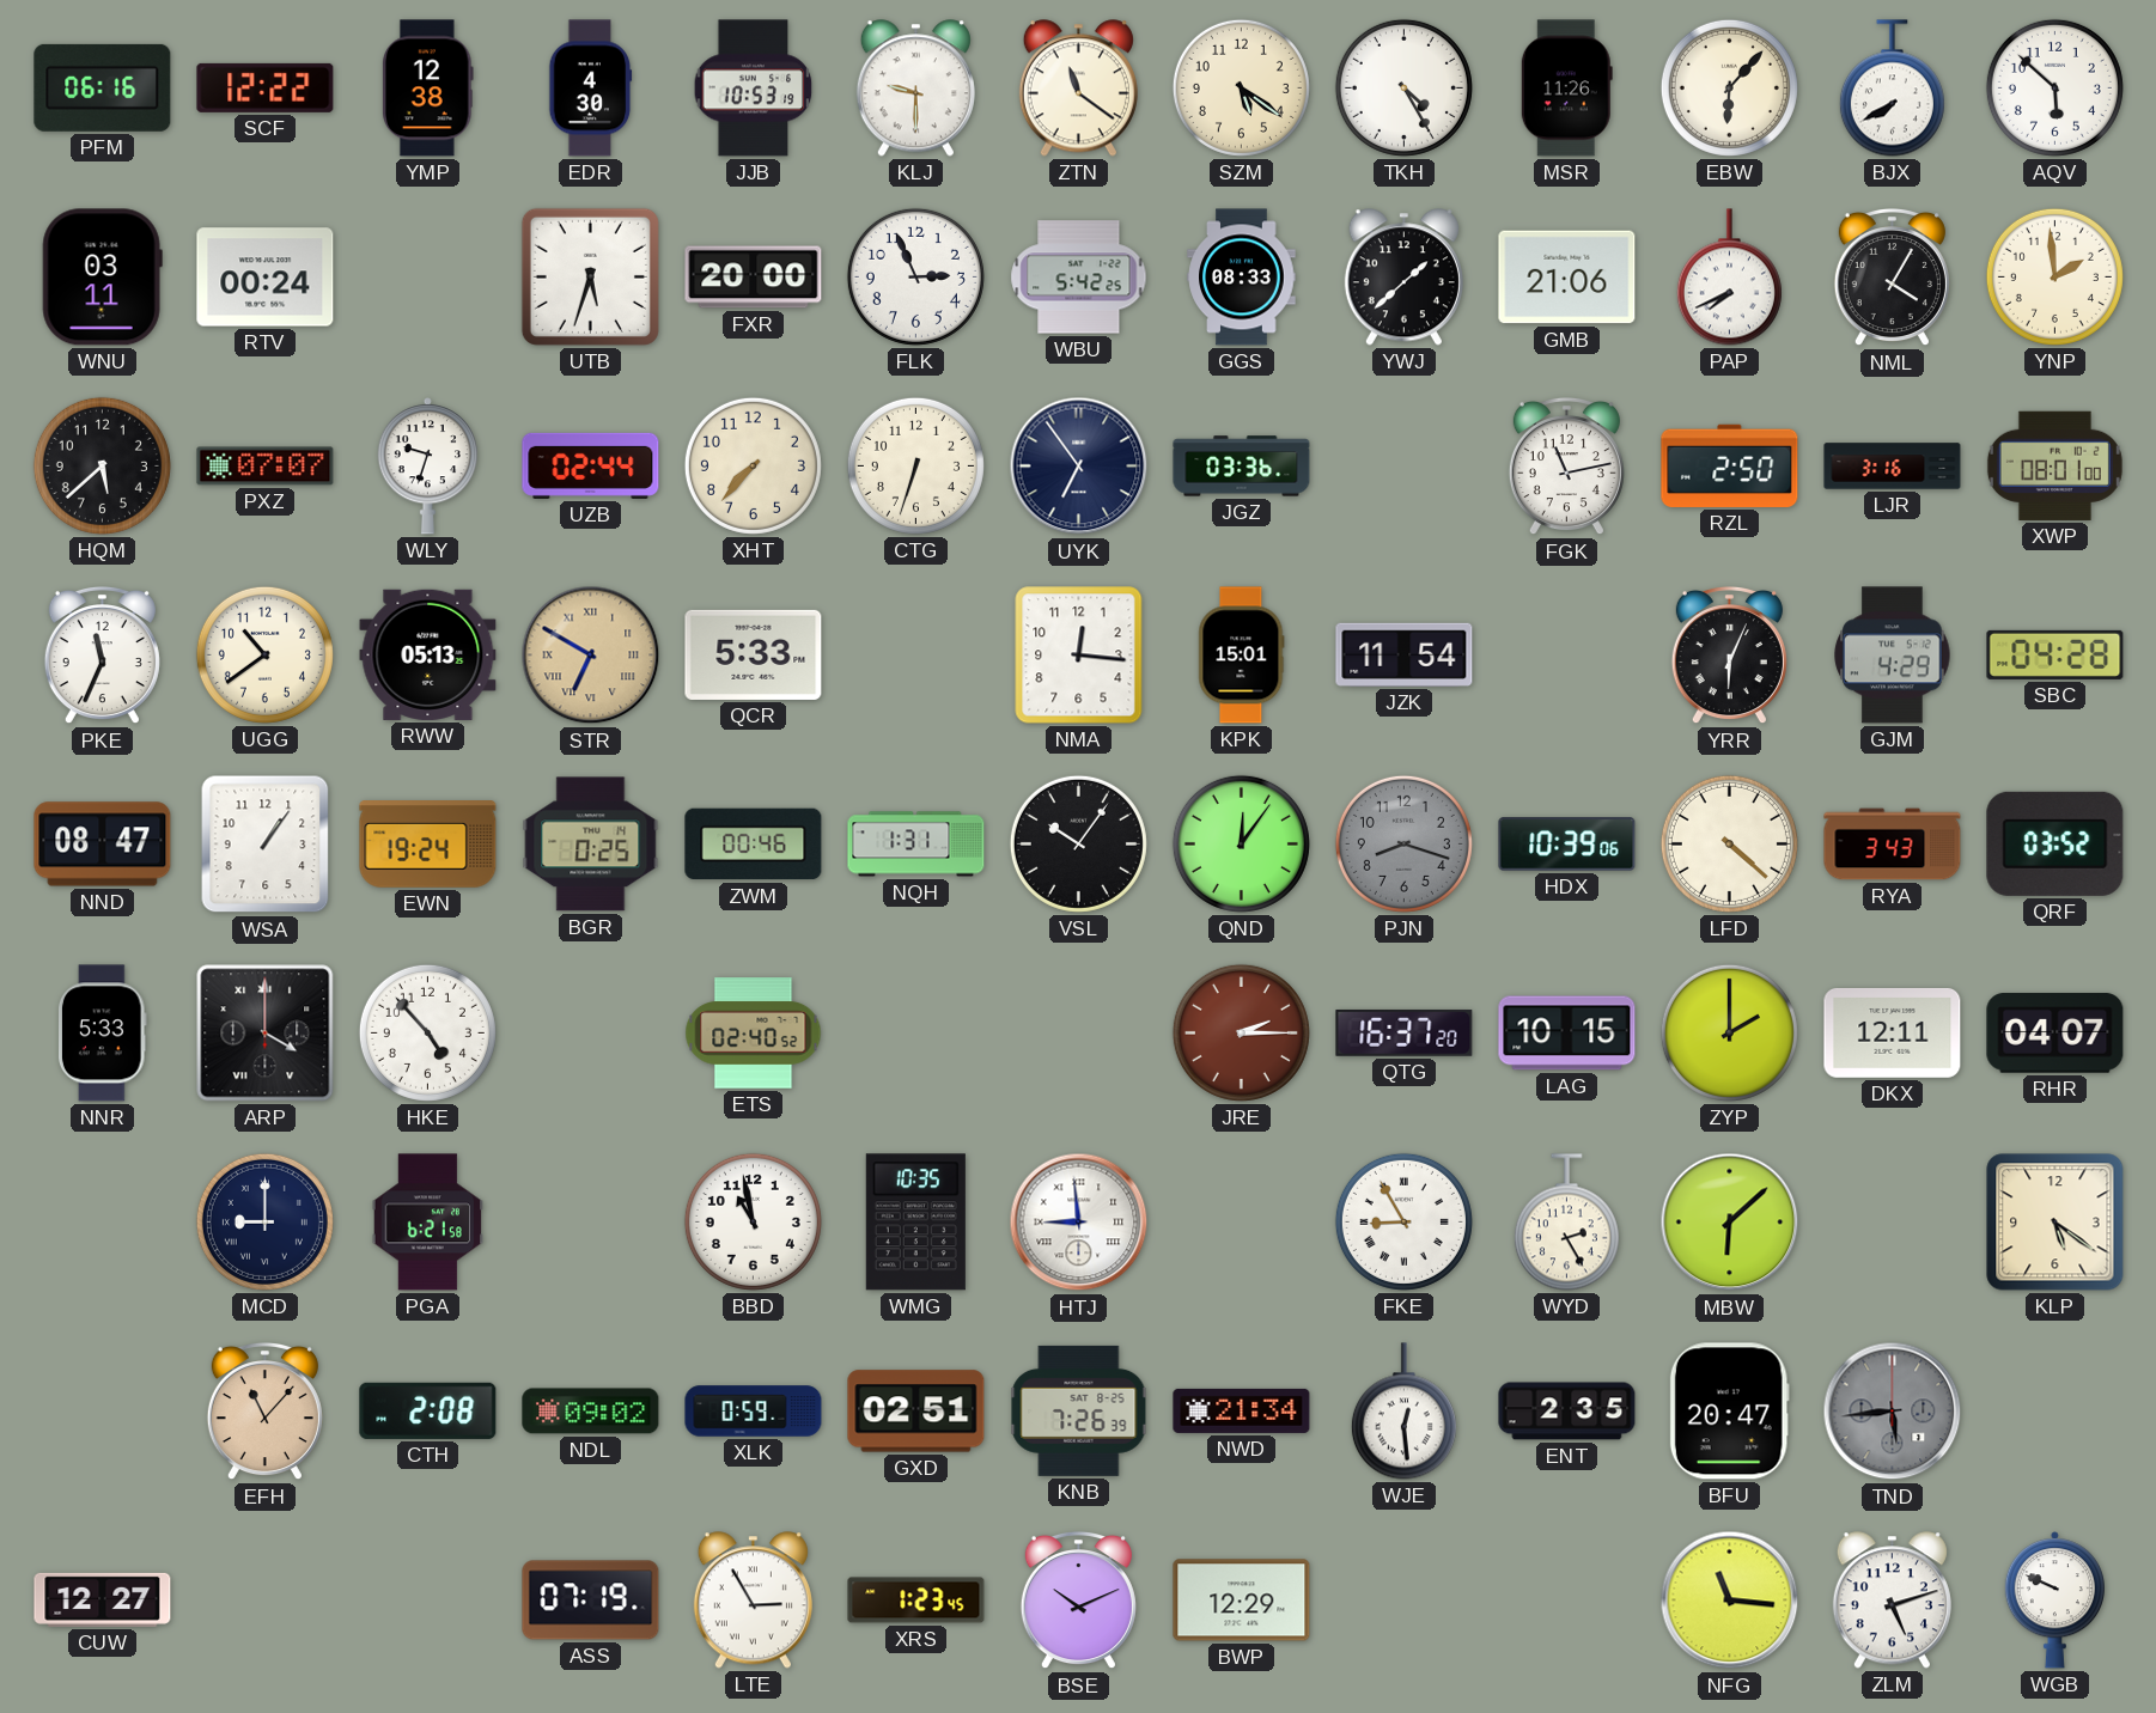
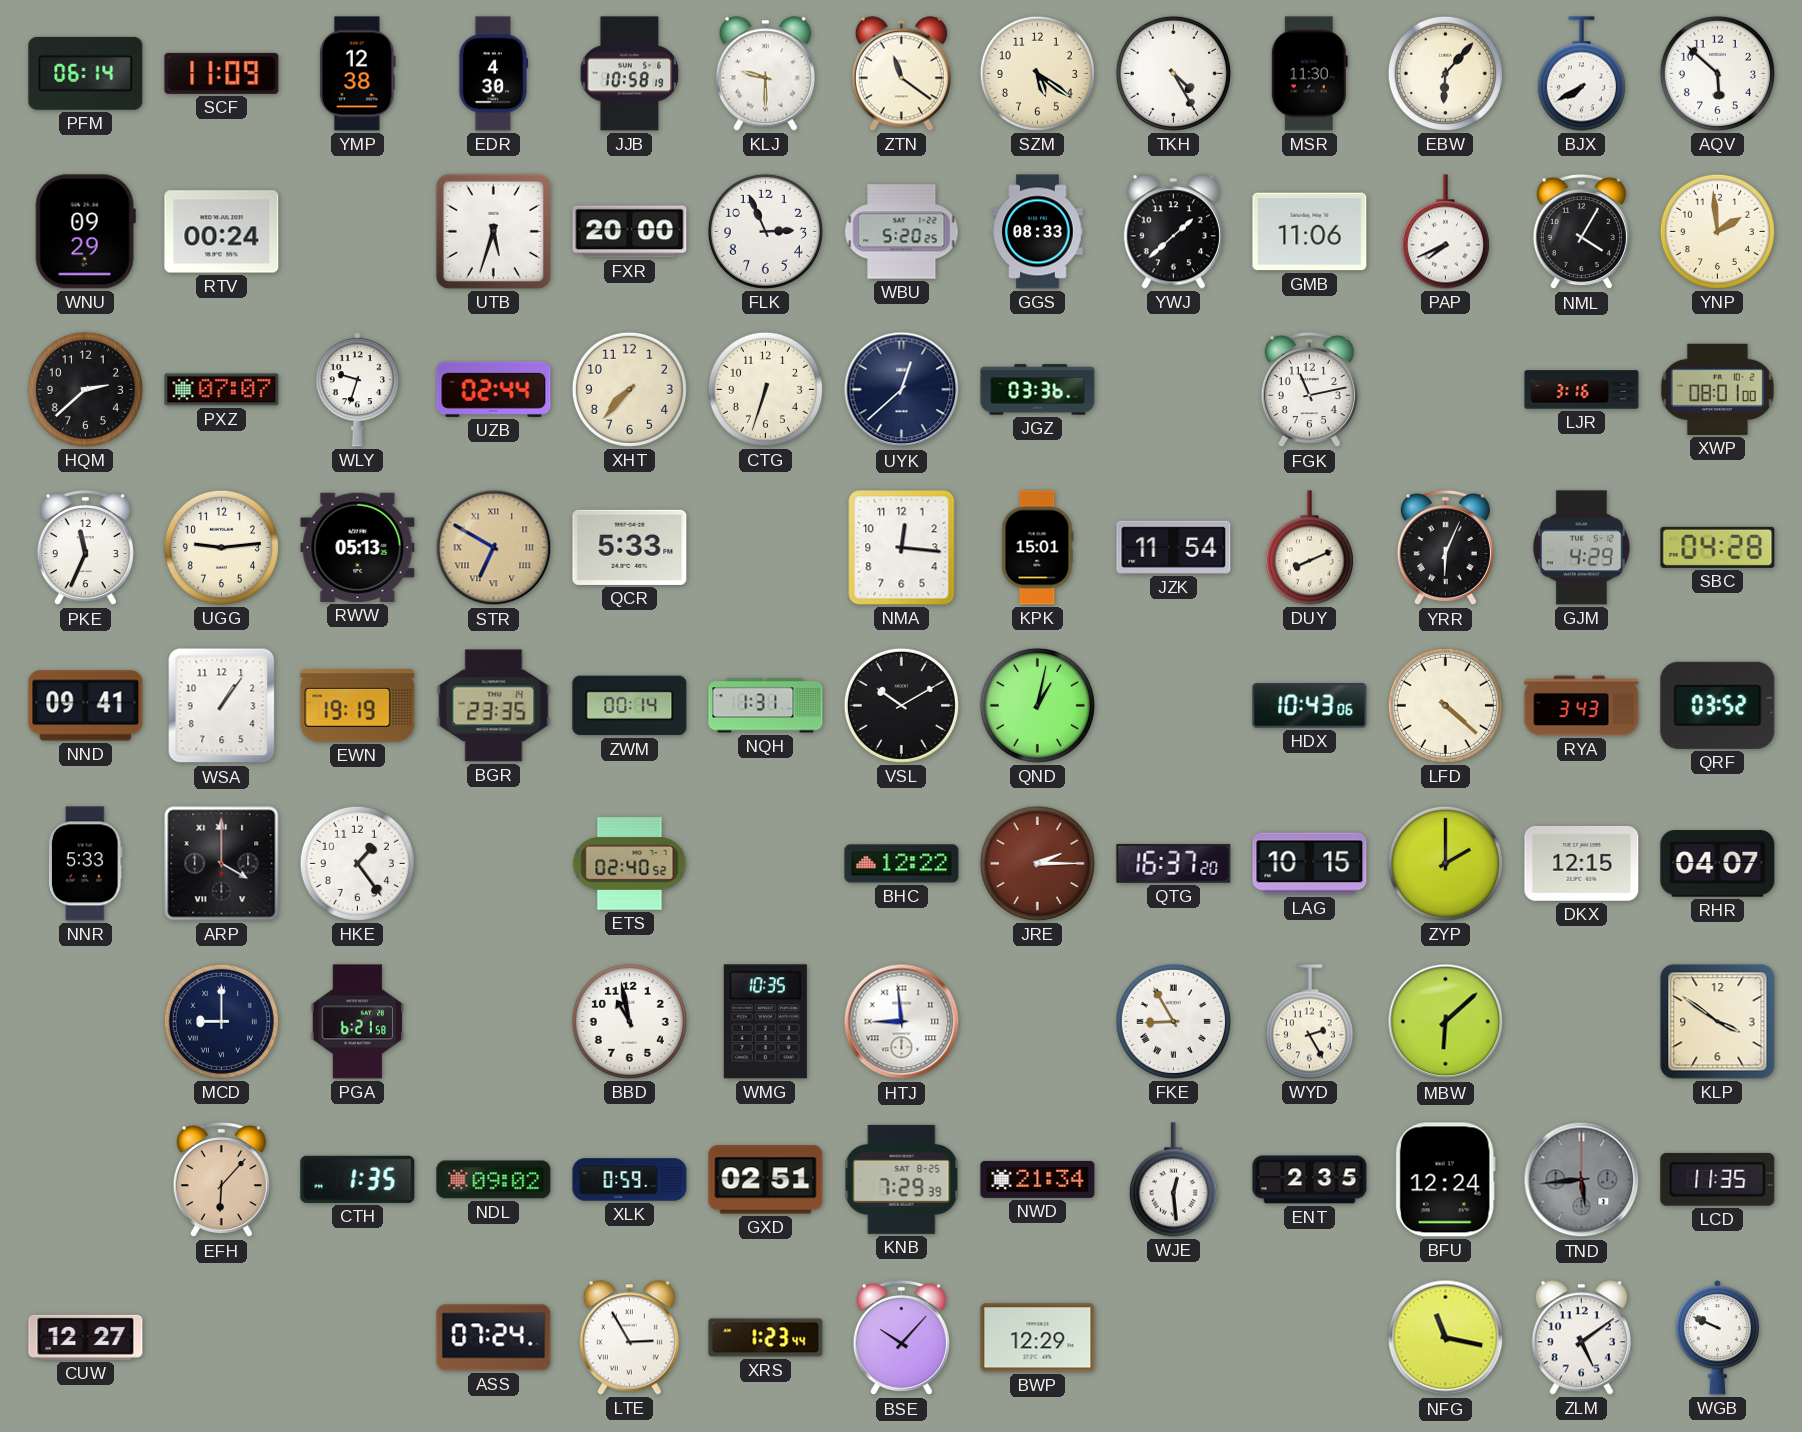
PFM: 06:16 -> 06:14
SCF: 12:22 -> 11:09
JJB: 10:53 -> 10:58
MSR: 11:26 -> 11:30
WNU: 03:11 -> 09:29
WBU: 5:42 -> 5:20
GMB: 21:06 -> 11:06
HQM: 5:38 -> 2:38
UYK: 6:54 -> 12:38
RZL: 2:50 -> none
UGG: 10:39 -> 9:14
DUY: none -> 8:11
NND: 08:47 -> 09:41
EWN: 19:24 -> 19:19
BGR: 0:25 -> 23:35
ZWM: 00:46 -> 00:14
VSL: 10:06 -> 10:10
QND: 12:06 -> 1:02
PJN: 8:18 -> none
HDX: 10:39 -> 10:43
HKE: 4:53 -> 1:24
BHC: none -> 12:22
DKX: 12:11 -> 12:15
KLP: 5:21 -> 3:51
EFH: 11:07 -> 6:07
CTH: 2:08 -> 1:35
KNB: 7:26 -> 7:29
BFU: 20:47 -> 12:24
LCD: none -> 11:35
ASS: 07:19 -> 07:24
XRS: 1:23:45 -> 1:23:44
BSE: 10:11 -> 10:07
NFG: 11:16 -> 11:17
ZLM: 5:12 -> 5:09
